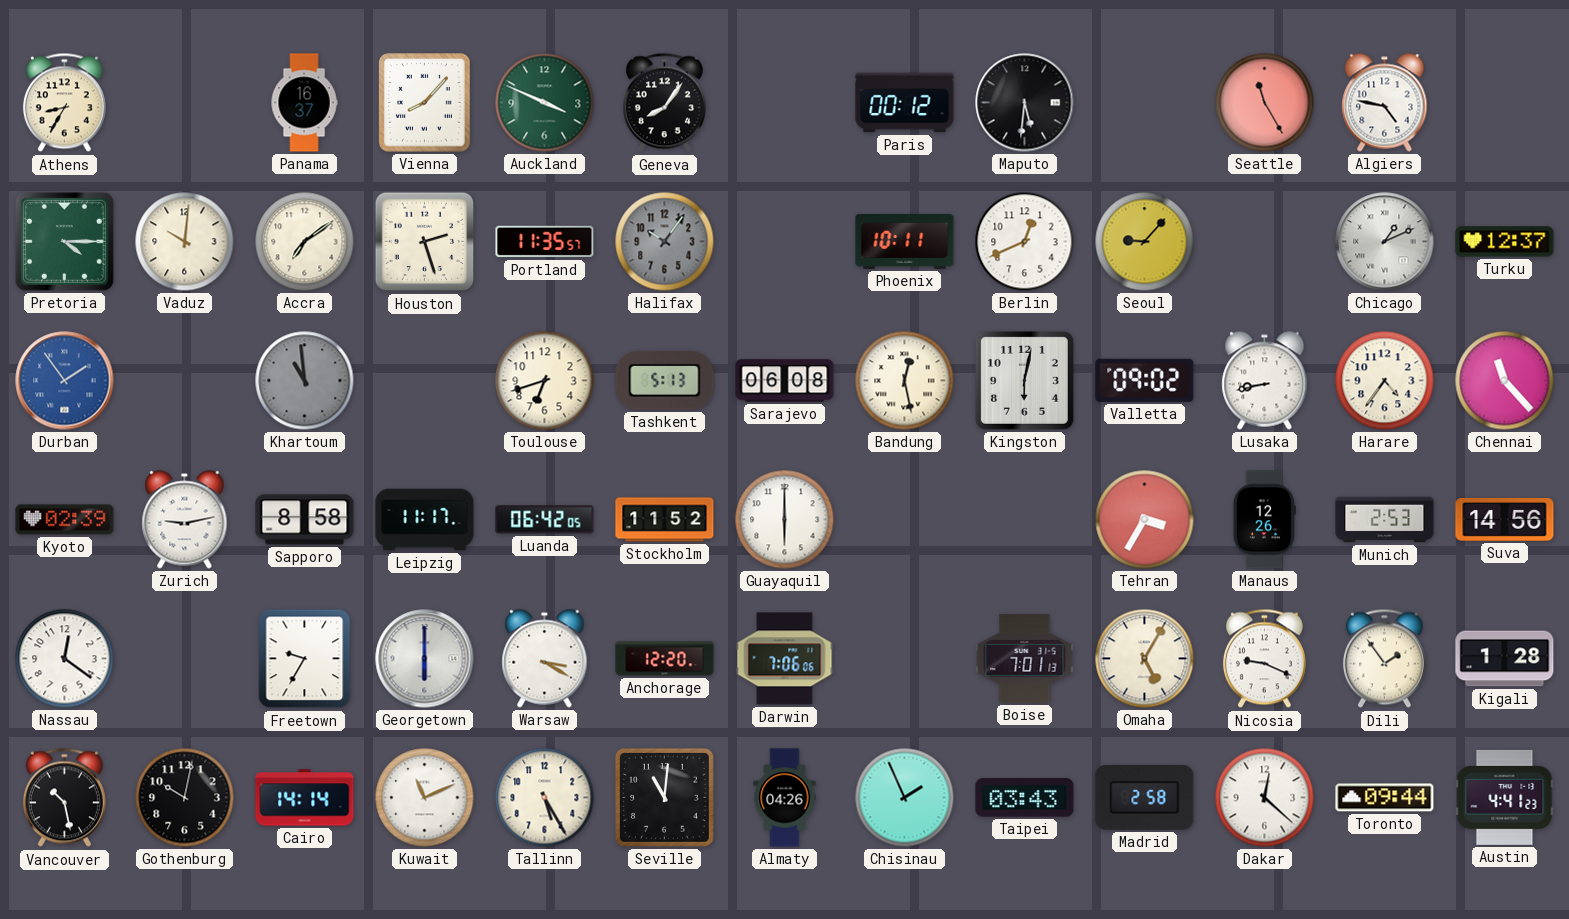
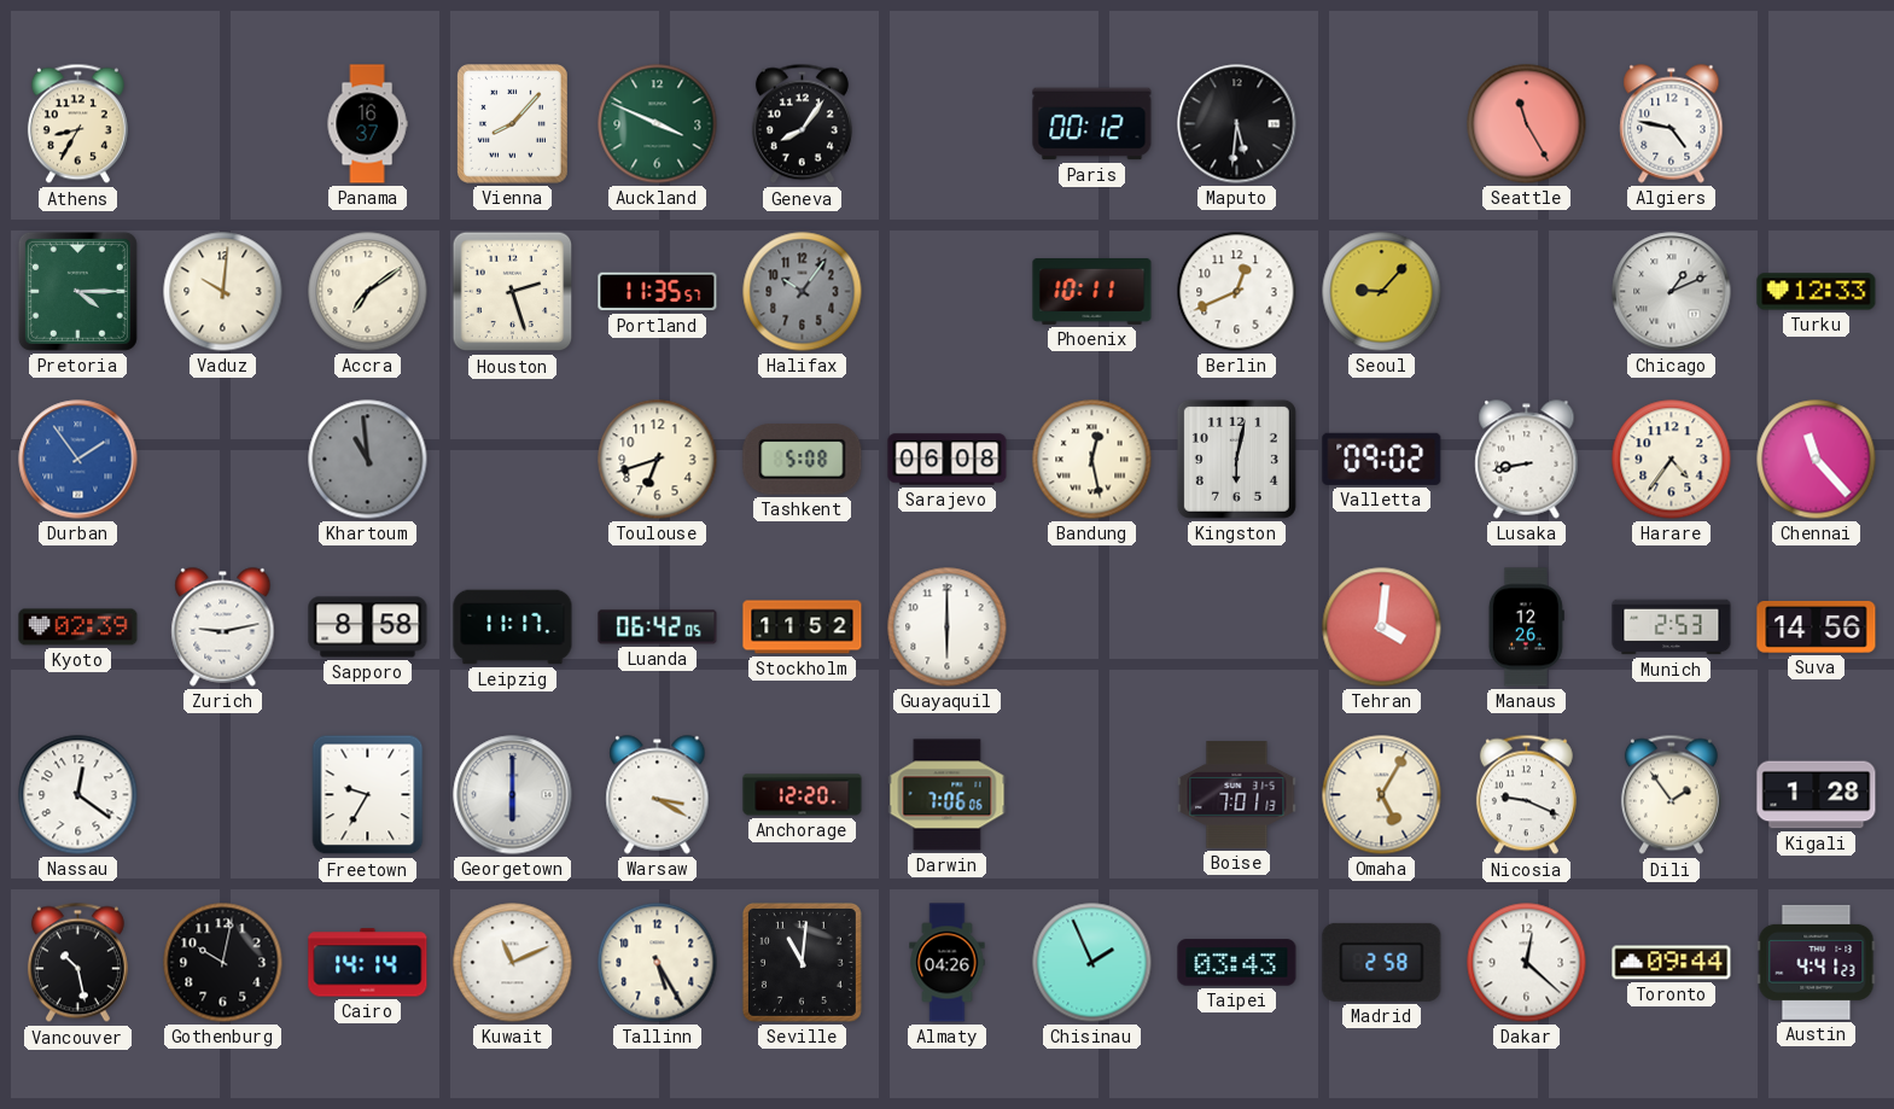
Turku: 12:37 -> 12:33
Tashkent: 5:13 -> 5:08
Tehran: 3:35 -> 4:01
